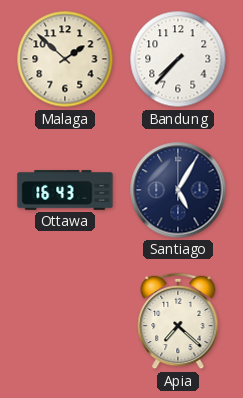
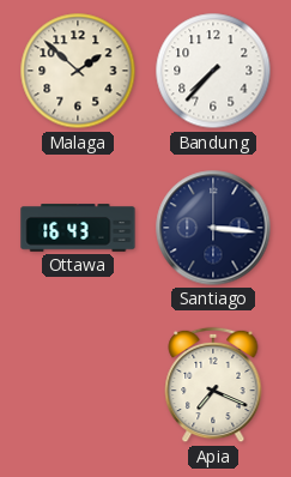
Santiago: 5:05 -> 3:16
Apia: 7:22 -> 7:19
